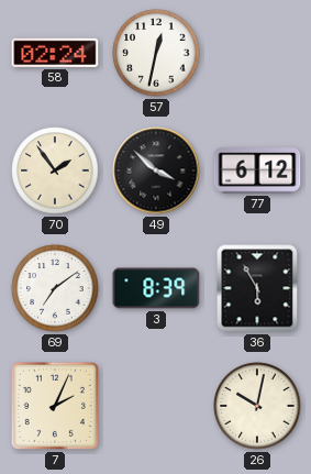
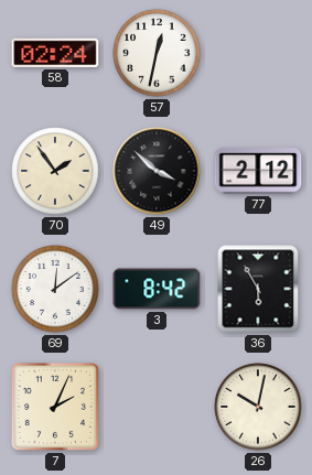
77: 6:12 -> 2:12
69: 7:09 -> 12:09
3: 8:39 -> 8:42
